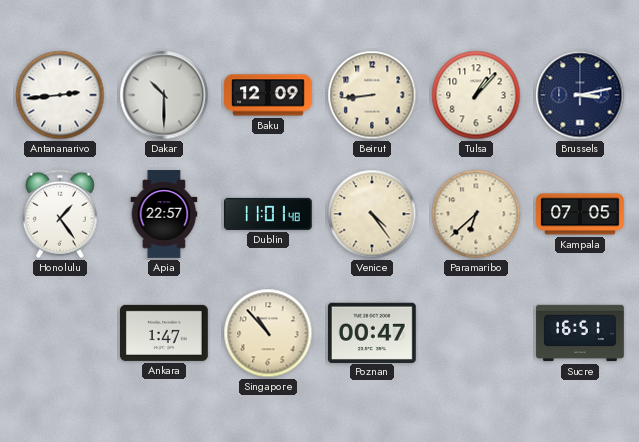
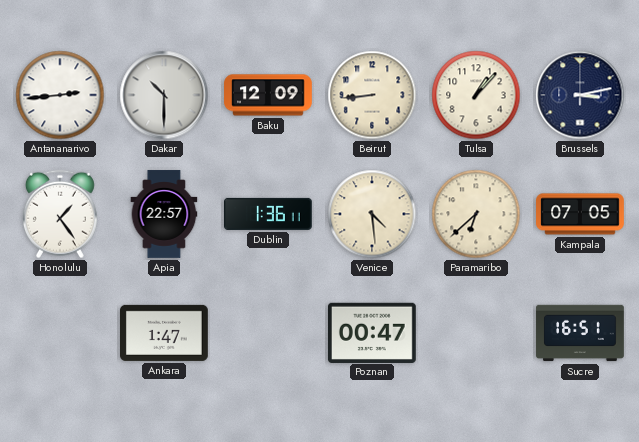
Dublin: 11:01 -> 1:36
Venice: 4:24 -> 4:29
Singapore: 10:53 -> none
